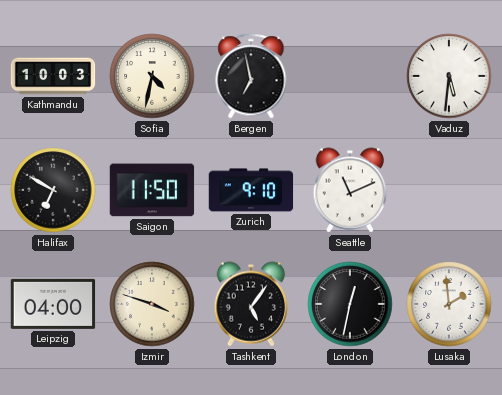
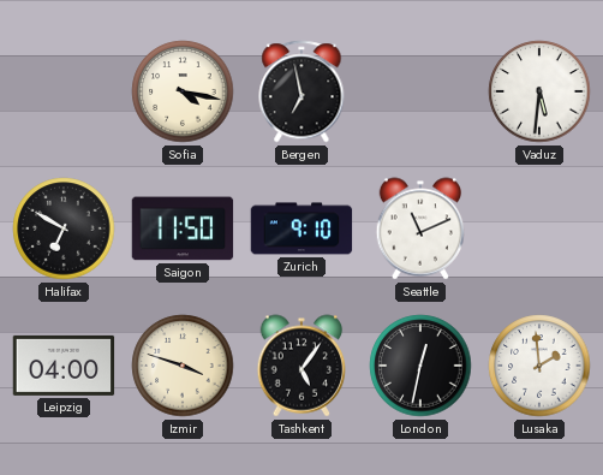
Kathmandu: 10:03 -> none
Sofia: 4:32 -> 4:17
